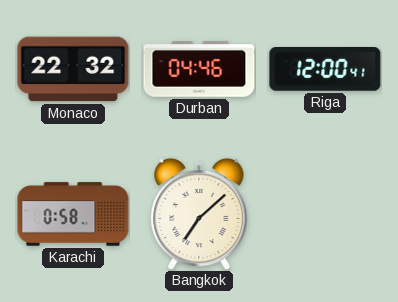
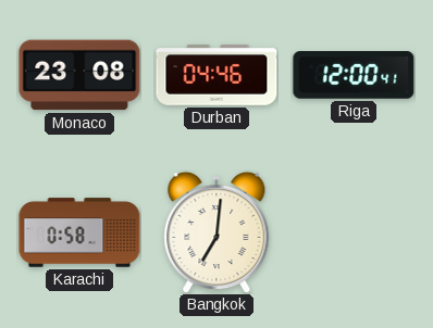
Monaco: 22:32 -> 23:08
Bangkok: 7:08 -> 7:01
